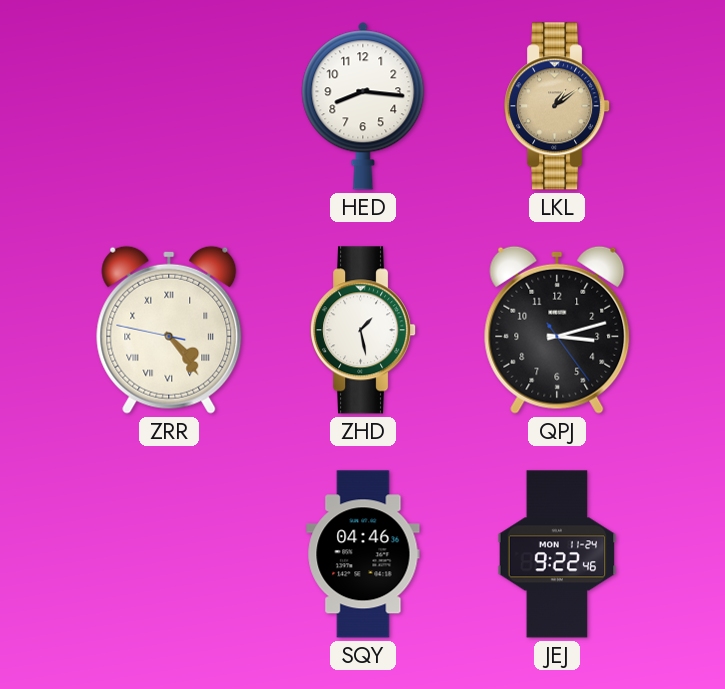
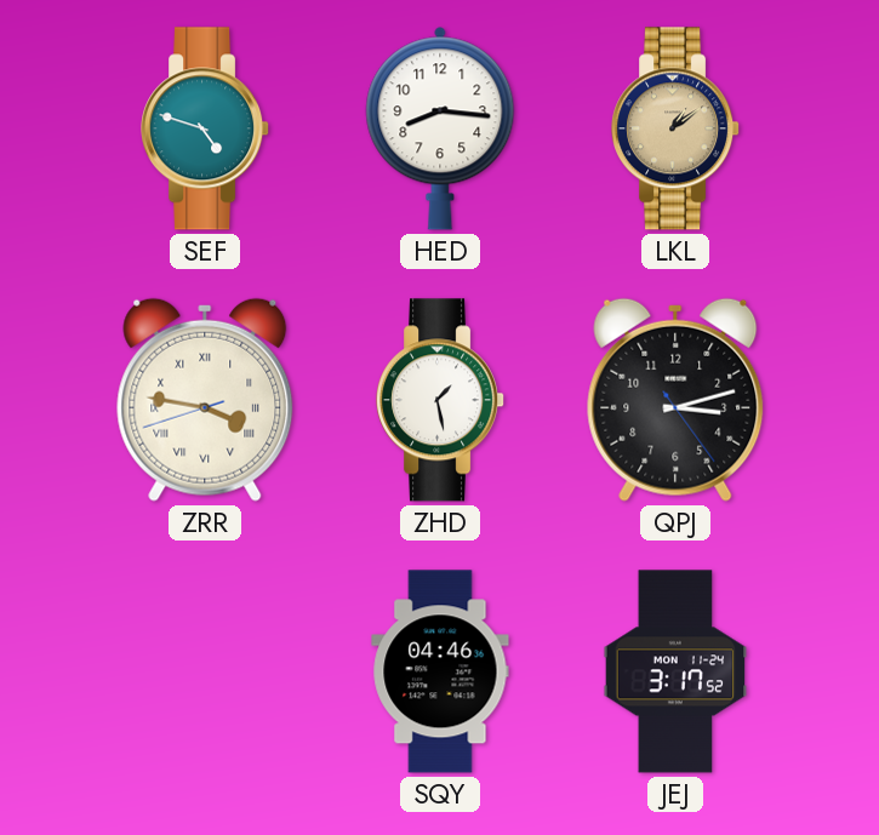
SEF: none -> 4:48
ZRR: 4:23 -> 3:46
JEJ: 9:22 -> 3:17
